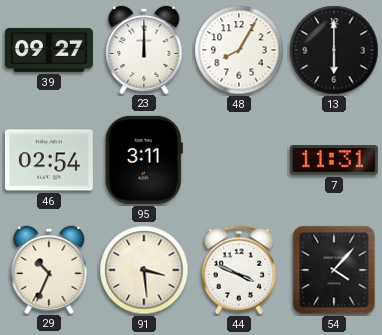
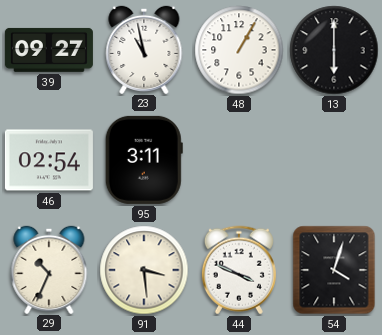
23: 12:00 -> 10:58
48: 8:05 -> 1:05
7: 11:31 -> none
54: 4:07 -> 4:03
